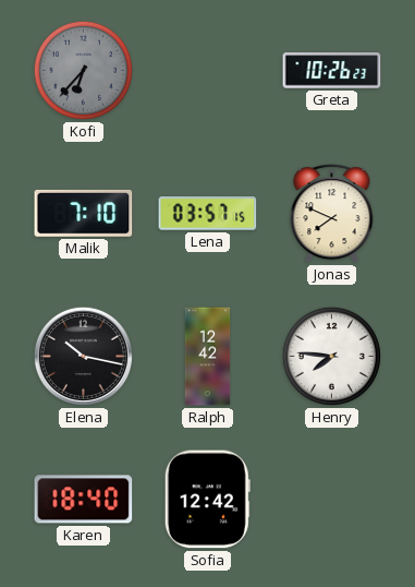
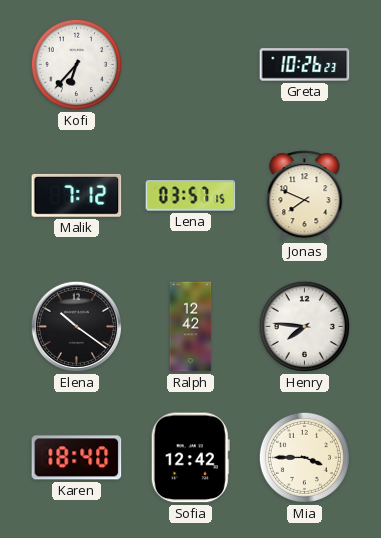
Kofi dial: grey -> white
Malik: 7:10 -> 7:12
Elena: 10:17 -> 10:21
Mia: none -> 3:45
